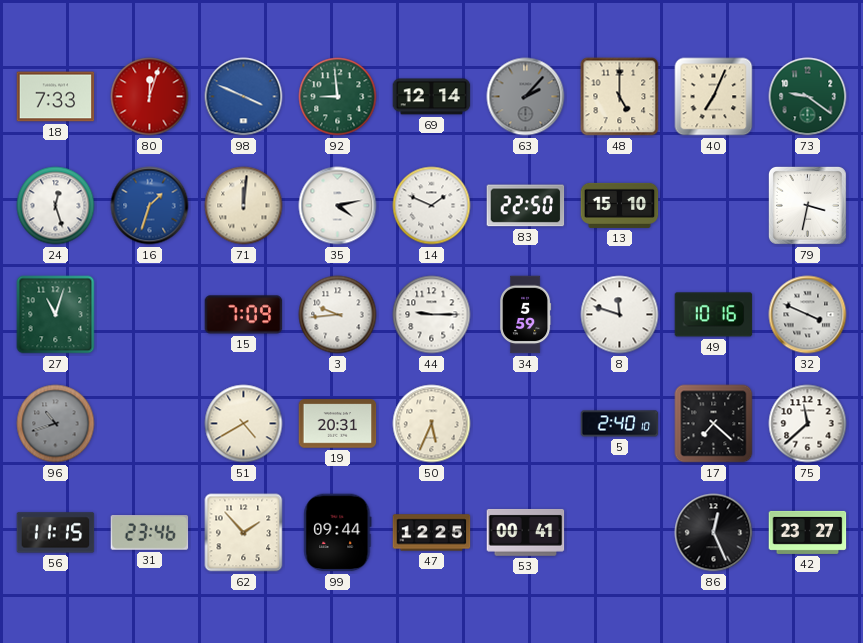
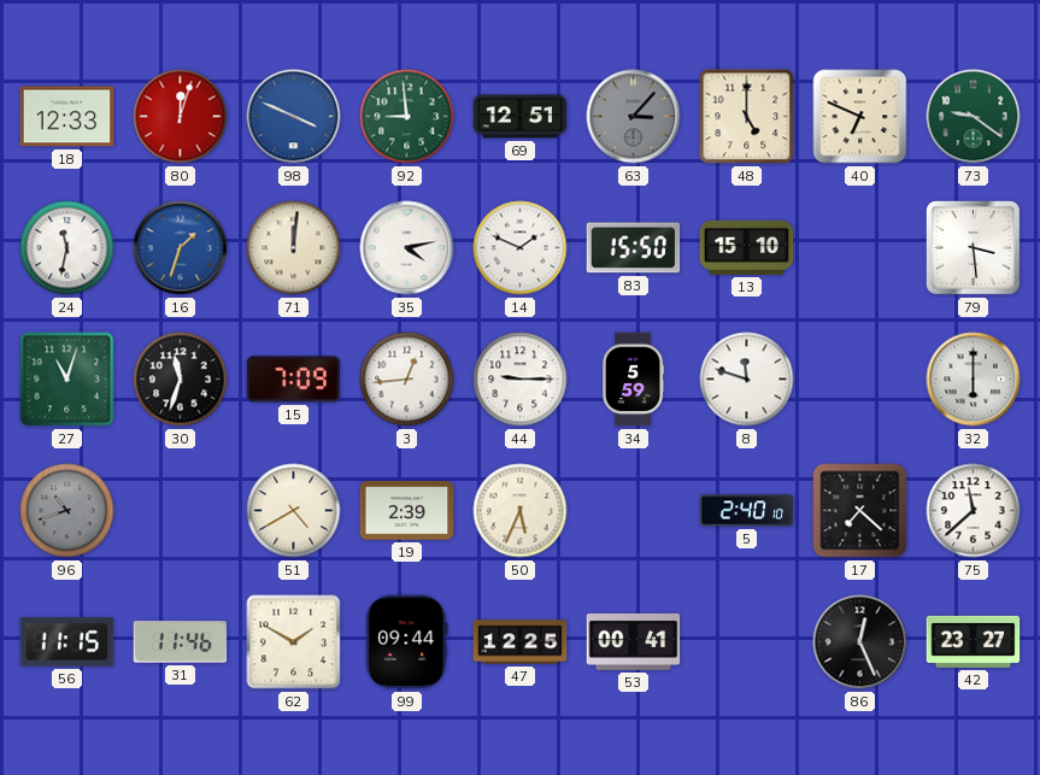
18: 7:33 -> 12:33
69: 12:14 -> 12:51
63: 2:07 -> 3:07
40: 7:04 -> 6:49
24: 12:27 -> 11:32
83: 22:50 -> 15:50
79: 3:32 -> 3:29
30: none -> 11:33
3: 9:44 -> 12:44
49: 10:16 -> none
32: 3:49 -> 6:00
19: 20:31 -> 2:39
31: 23:46 -> 11:46
62: 1:53 -> 1:50
